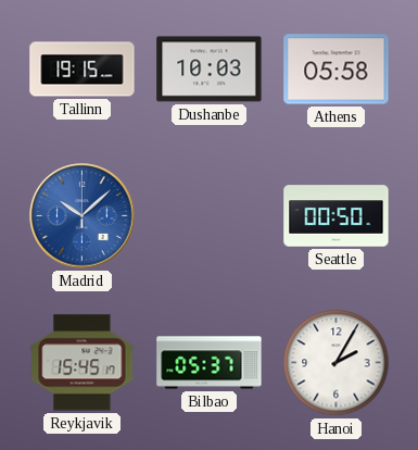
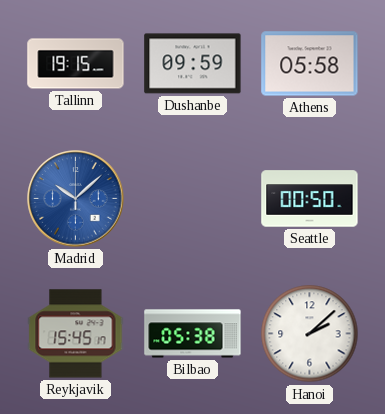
Dushanbe: 10:03 -> 09:59
Bilbao: 05:37 -> 05:38
Hanoi: 2:05 -> 2:08
